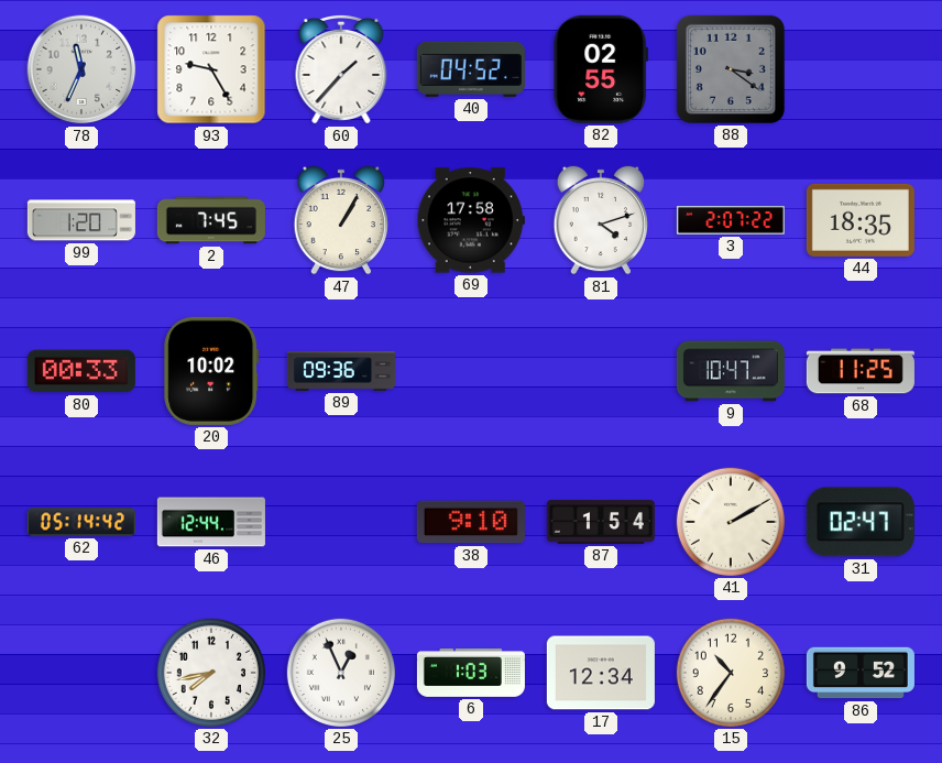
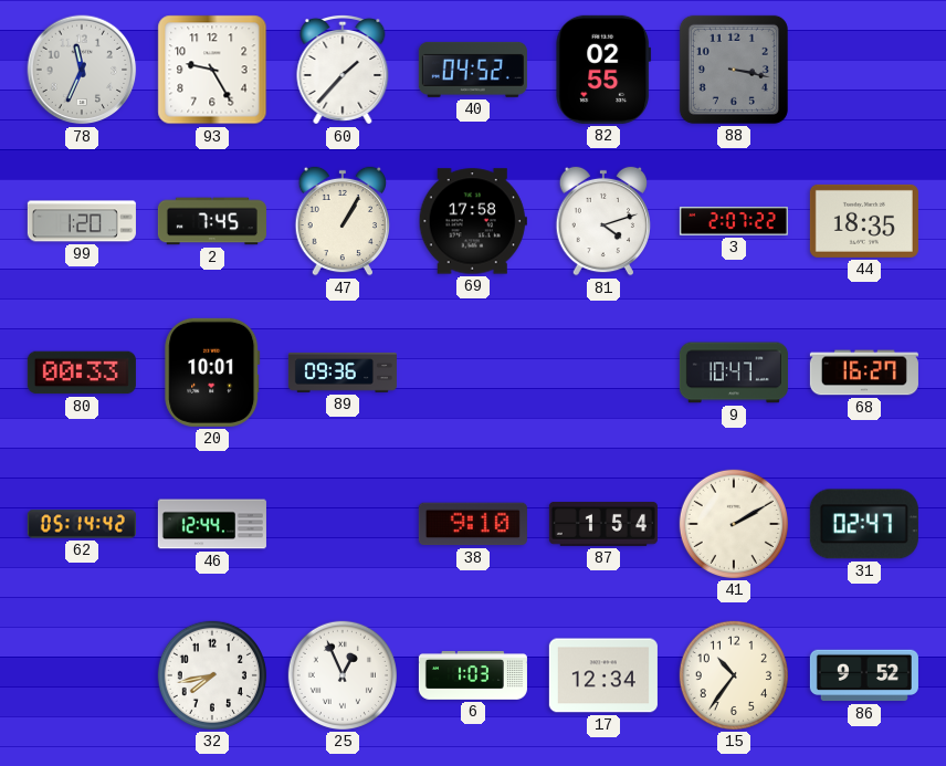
88: 3:21 -> 3:17
20: 10:02 -> 10:01
68: 11:25 -> 16:27
